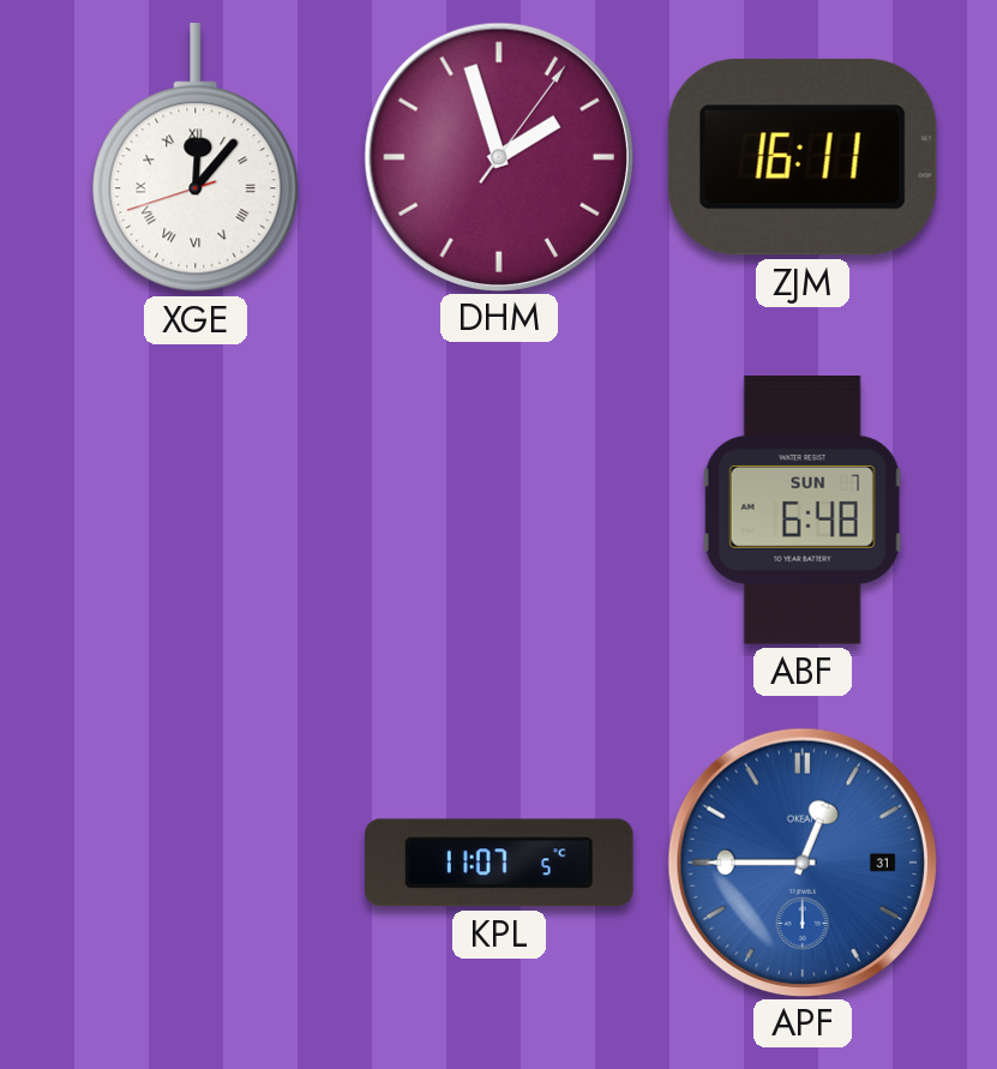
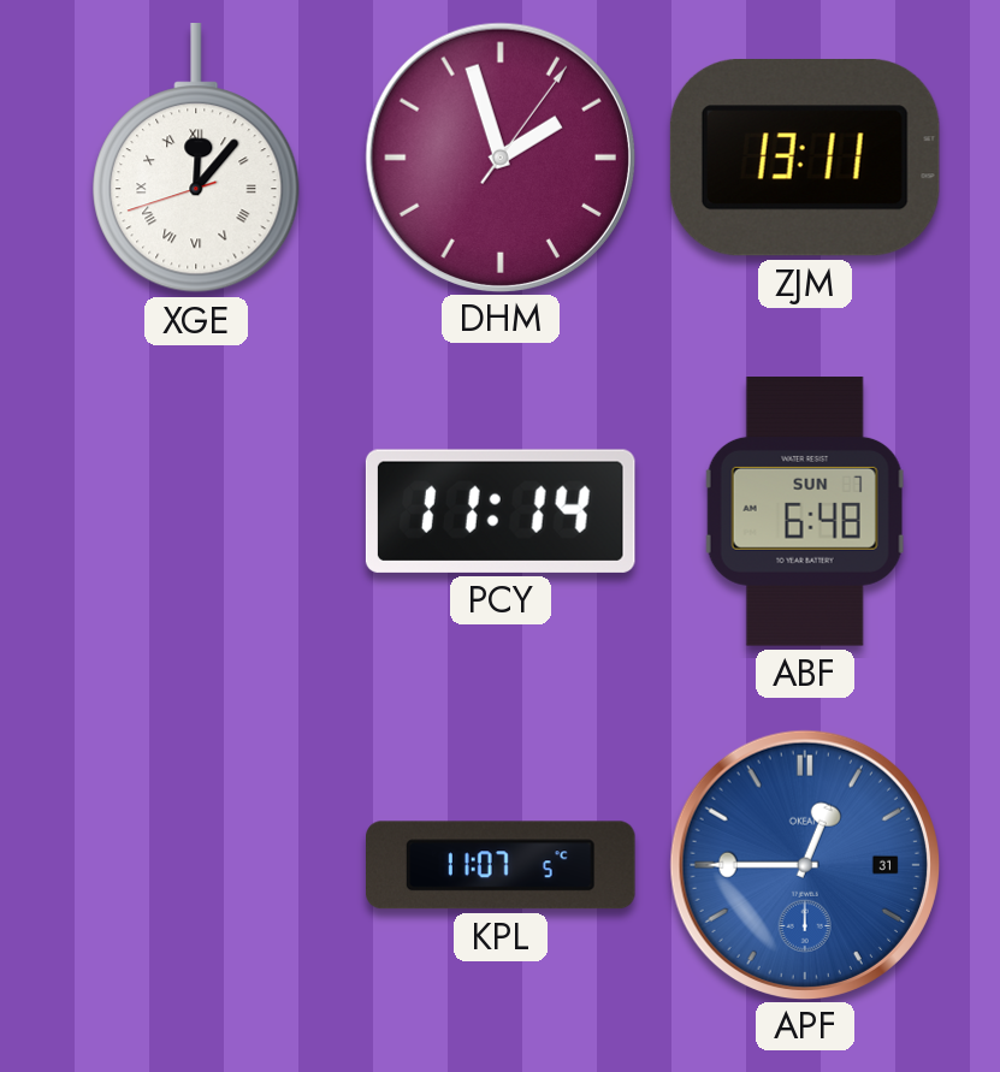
ZJM: 16:11 -> 13:11
PCY: none -> 11:14
